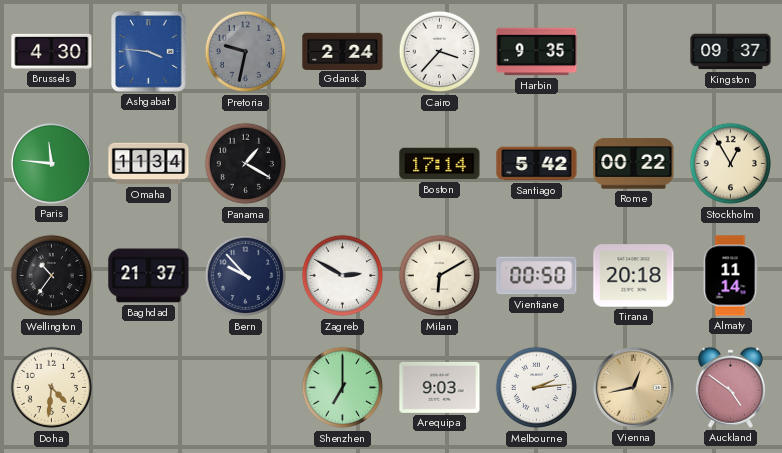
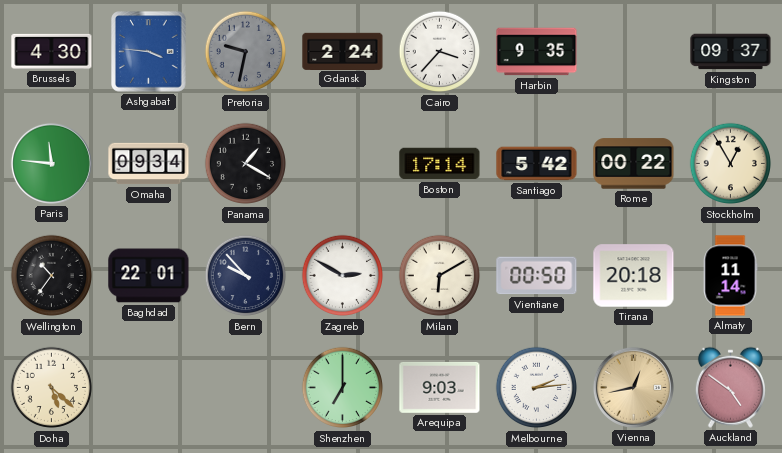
Omaha: 11:34 -> 09:34
Baghdad: 21:37 -> 22:01
Doha: 4:31 -> 5:22
